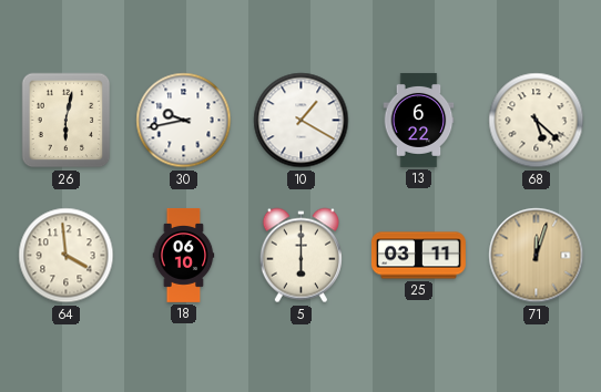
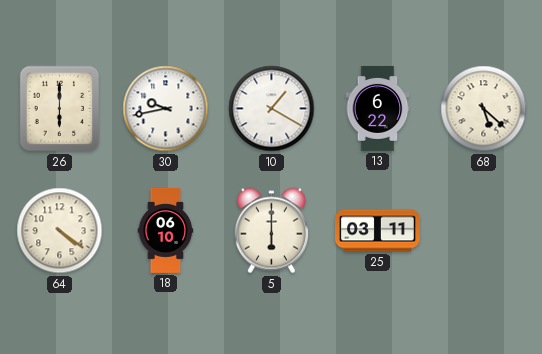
26: 6:02 -> 6:00
64: 3:59 -> 4:21
71: 12:03 -> none
